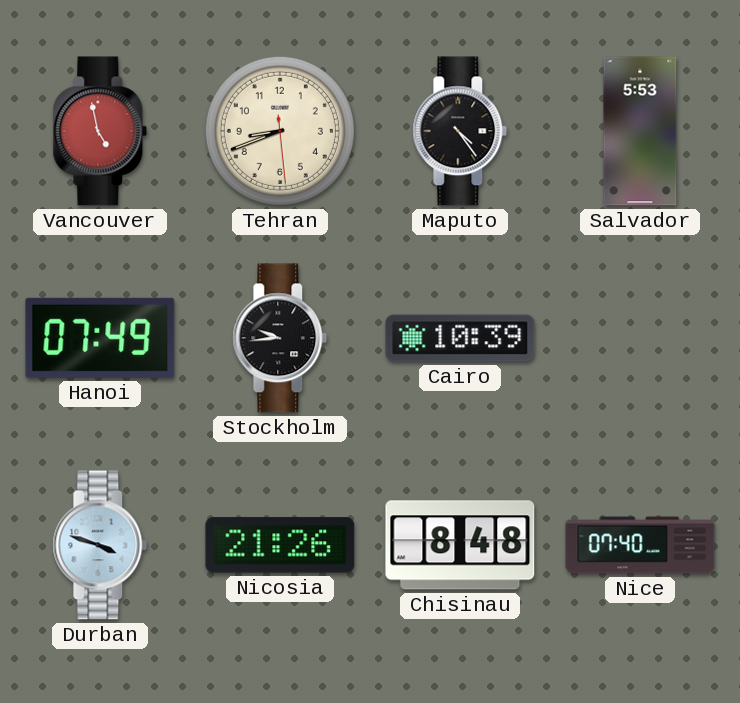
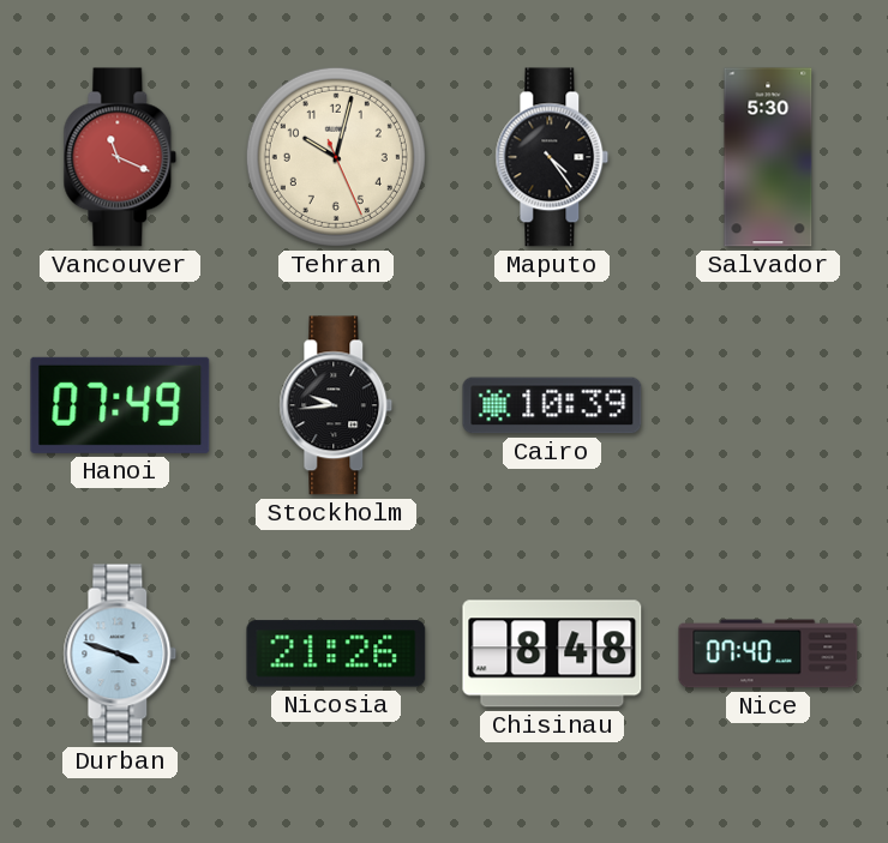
Vancouver: 4:58 -> 11:19
Tehran: 8:41 -> 10:02
Salvador: 5:53 -> 5:30
